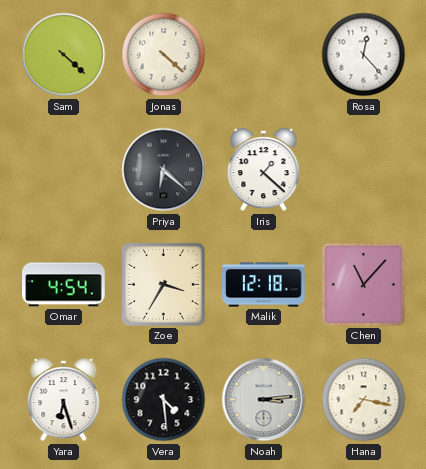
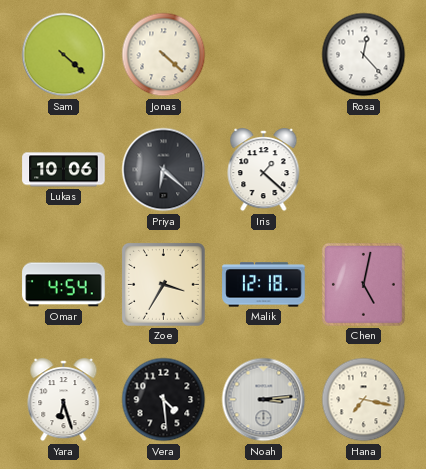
Lukas: none -> 10:06
Chen: 11:07 -> 5:02
